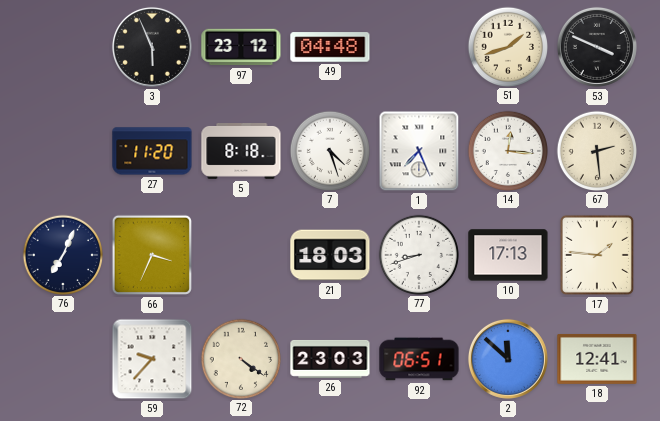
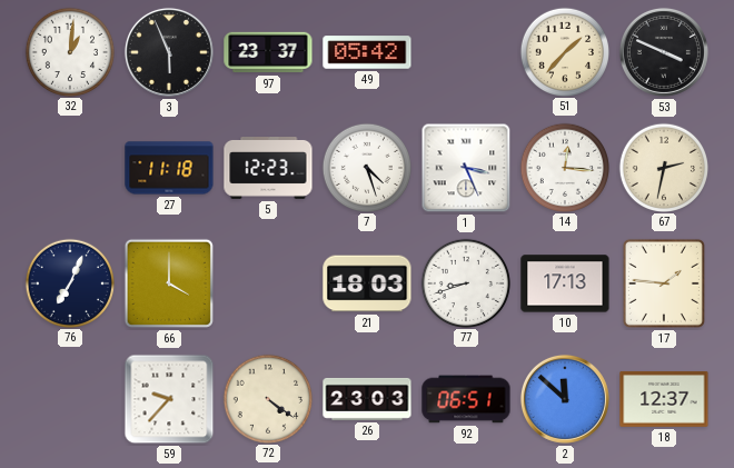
32: none -> 1:01
97: 23:12 -> 23:37
49: 04:48 -> 05:42
51: 1:42 -> 1:37
27: 11:20 -> 11:18
5: 8:18 -> 12:23
1: 7:26 -> 3:26
67: 2:29 -> 2:32
66: 3:34 -> 4:00
18: 12:41 -> 12:37
